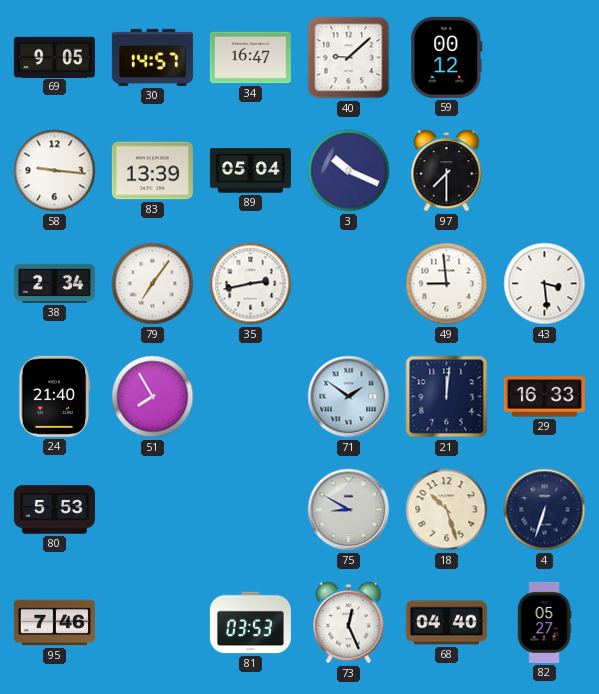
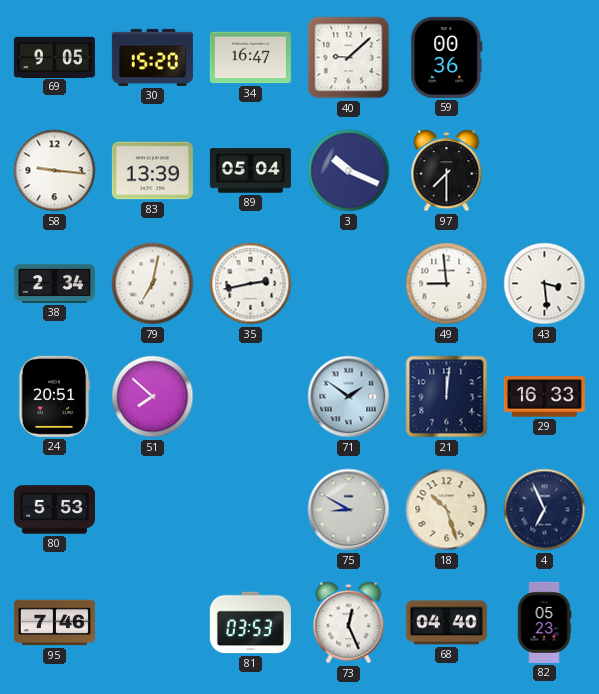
30: 14:57 -> 15:20
59: 00:12 -> 00:36
79: 7:06 -> 7:02
24: 21:40 -> 20:51
51: 7:55 -> 7:52
4: 6:33 -> 6:56
82: 05:27 -> 05:23
